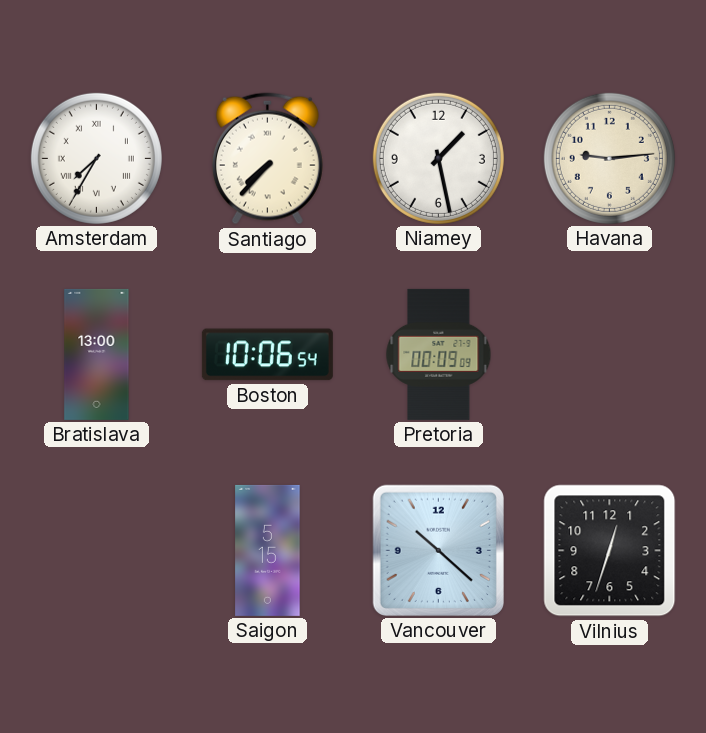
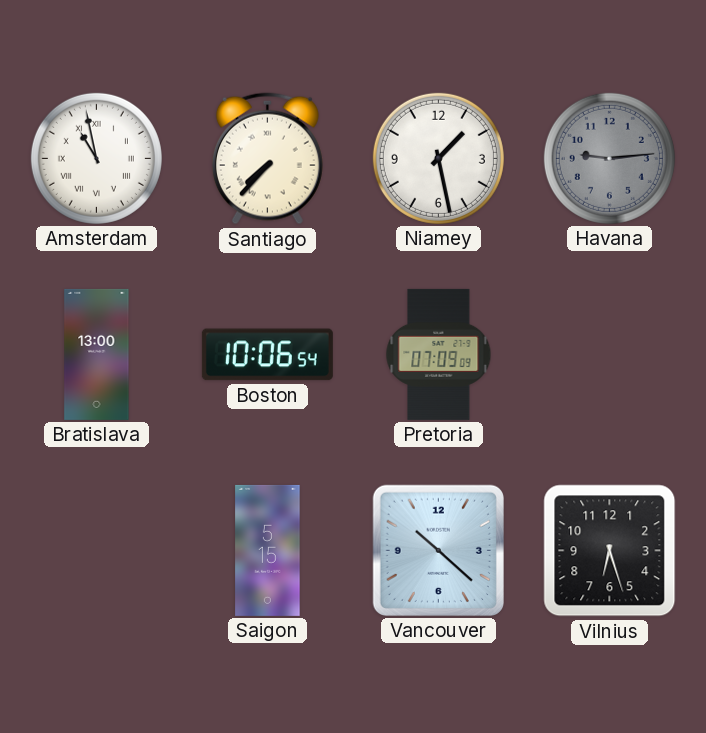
Amsterdam: 7:35 -> 10:58
Havana dial: cream -> grey
Pretoria: 00:09 -> 07:09
Vilnius: 12:33 -> 6:27
